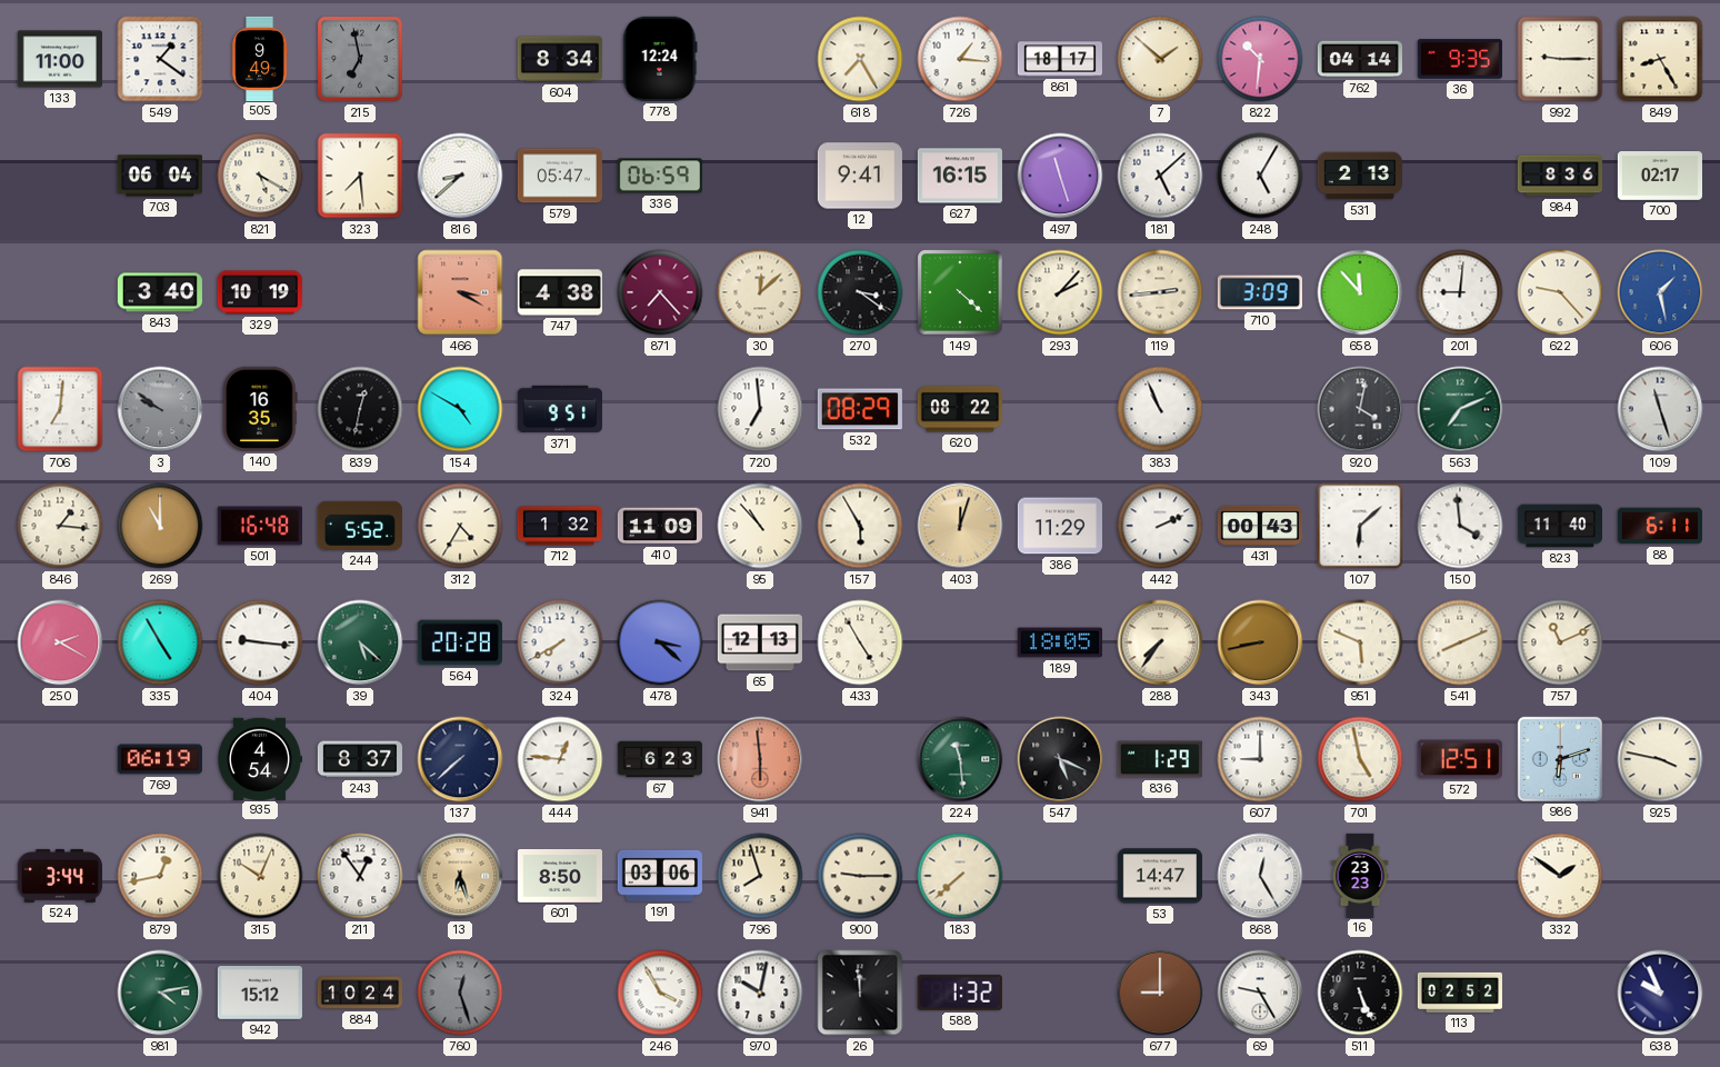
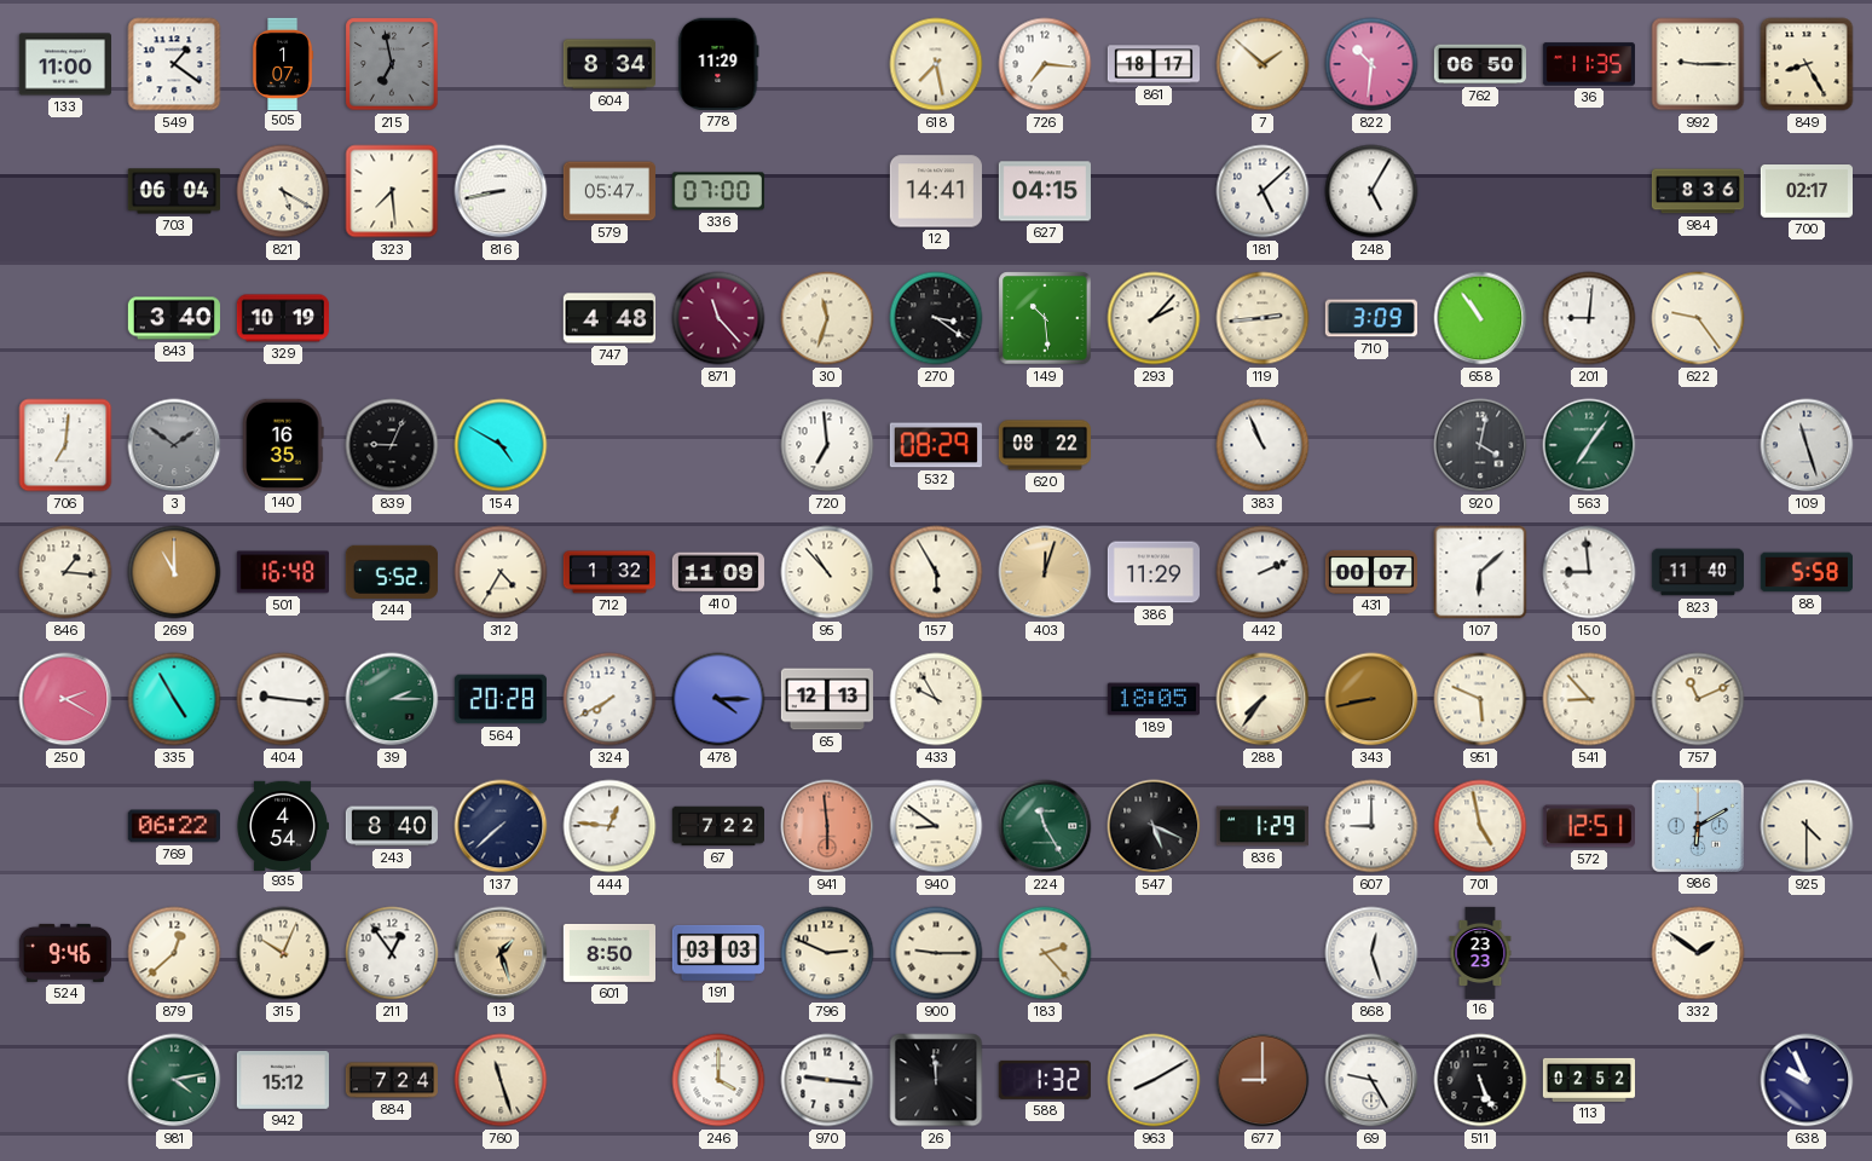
505: 9:49 -> 1:07
778: 12:24 -> 11:29
618: 7:25 -> 7:28
726: 1:16 -> 7:16
762: 04:14 -> 06:50
36: 9:35 -> 11:35
816: 8:38 -> 8:43
336: 06:59 -> 07:00
12: 9:41 -> 14:41
627: 16:15 -> 04:15
497: 11:27 -> none
531: 2:13 -> none
466: 3:20 -> none
747: 4:38 -> 4:48
871: 7:23 -> 11:23
30: 12:08 -> 11:33
149: 4:22 -> 10:29
658: 11:53 -> 10:54
622: 9:23 -> 9:24
606: 1:28 -> none
3: 9:51 -> 1:51
839: 12:32 -> 9:04
371: 9:51 -> none
563: 7:11 -> 7:06
431: 00:43 -> 00:07
150: 3:59 -> 8:59
88: 6:11 -> 5:58
39: 5:22 -> 2:15
478: 3:22 -> 4:15
433: 4:55 -> 9:55
541: 8:11 -> 8:53
769: 06:19 -> 06:22
243: 8:37 -> 8:40
67: 6:23 -> 7:22
940: none -> 8:51
224: 11:29 -> 11:25
986: 6:12 -> 6:10
925: 3:47 -> 4:30
524: 3:44 -> 9:46
879: 12:43 -> 12:38
13: 6:27 -> 1:27
191: 03:06 -> 03:03
796: 7:57 -> 2:49
183: 7:38 -> 2:23
53: 14:47 -> none
868: 12:25 -> 12:27
884: 10:24 -> 7:24
760: 12:27 -> 11:27
760 dial: grey -> cream
246: 3:55 -> 4:00
970: 10:02 -> 9:16
963: none -> 8:10
